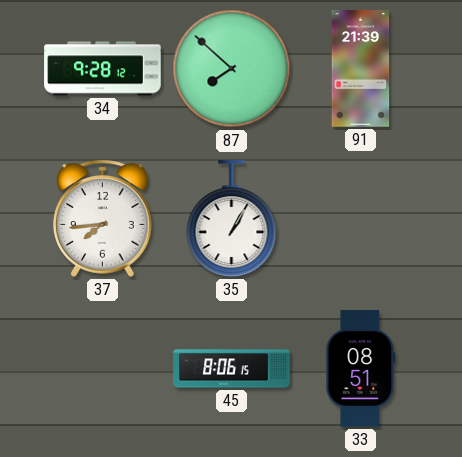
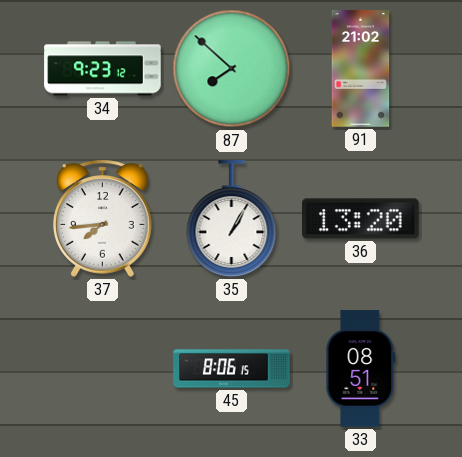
34: 9:28 -> 9:23
91: 21:39 -> 21:02
36: none -> 13:20
